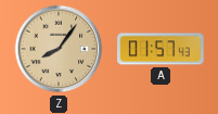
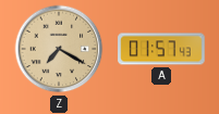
Z: 8:06 -> 7:20
